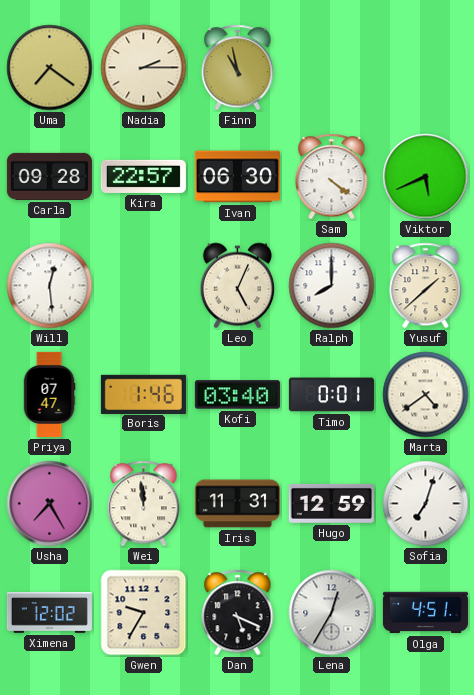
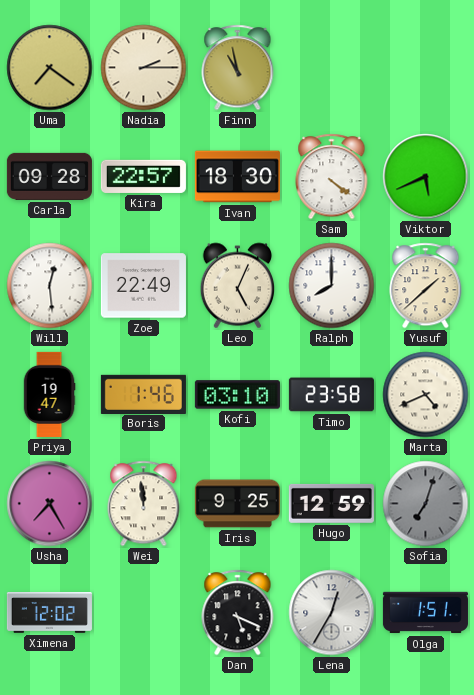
Ivan: 06:30 -> 18:30
Zoe: none -> 22:49
Priya: 07:47 -> 19:47
Kofi: 03:40 -> 03:10
Timo: 0:01 -> 23:58
Marta: 4:39 -> 4:41
Iris: 11:31 -> 9:25
Sofia dial: white -> grey
Gwen: 9:35 -> none
Olga: 4:51 -> 1:51
